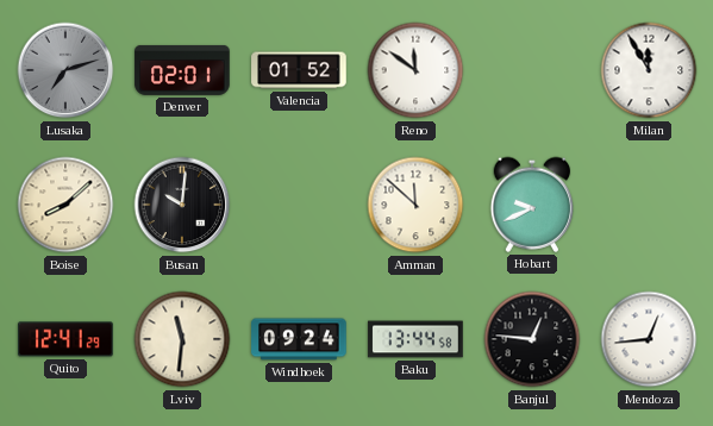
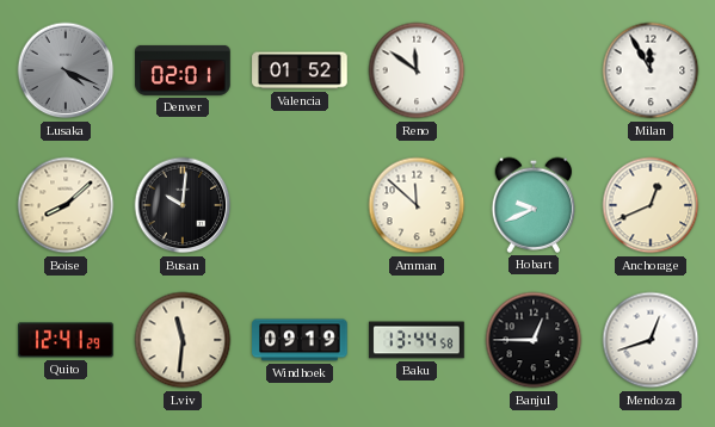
Lusaka: 7:12 -> 4:19
Anchorage: none -> 12:41
Windhoek: 09:24 -> 09:19
Banjul: 12:46 -> 12:45
Mendoza: 12:44 -> 12:42
